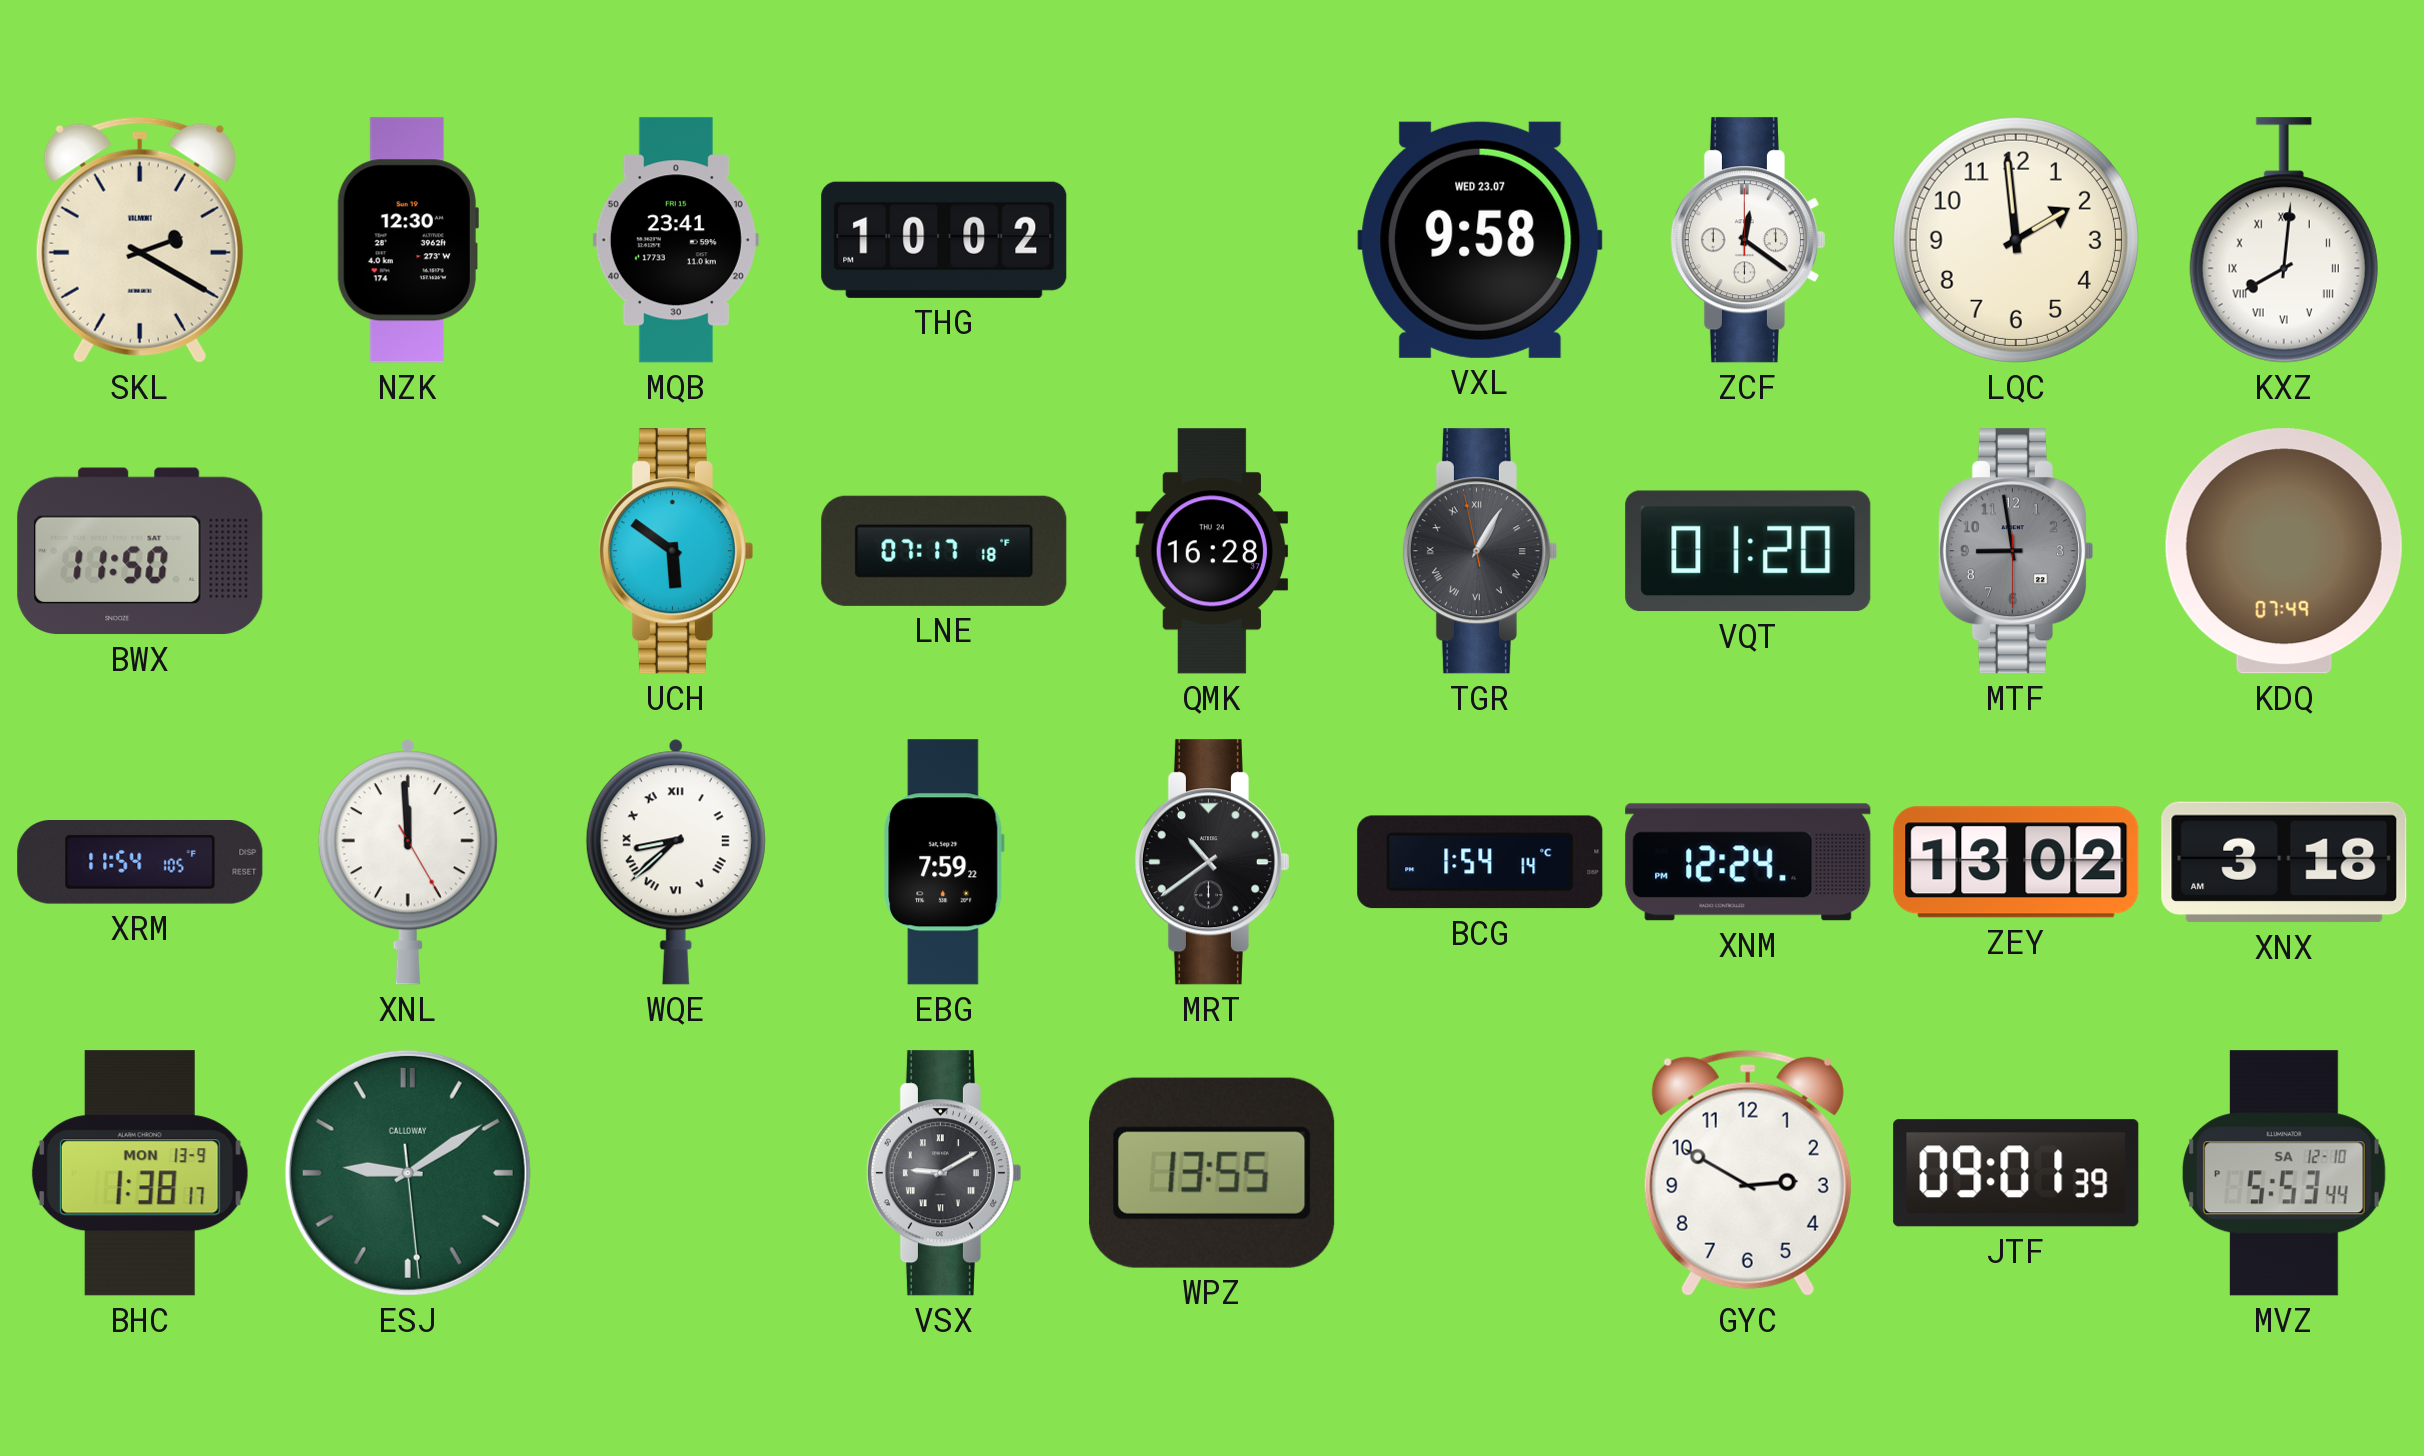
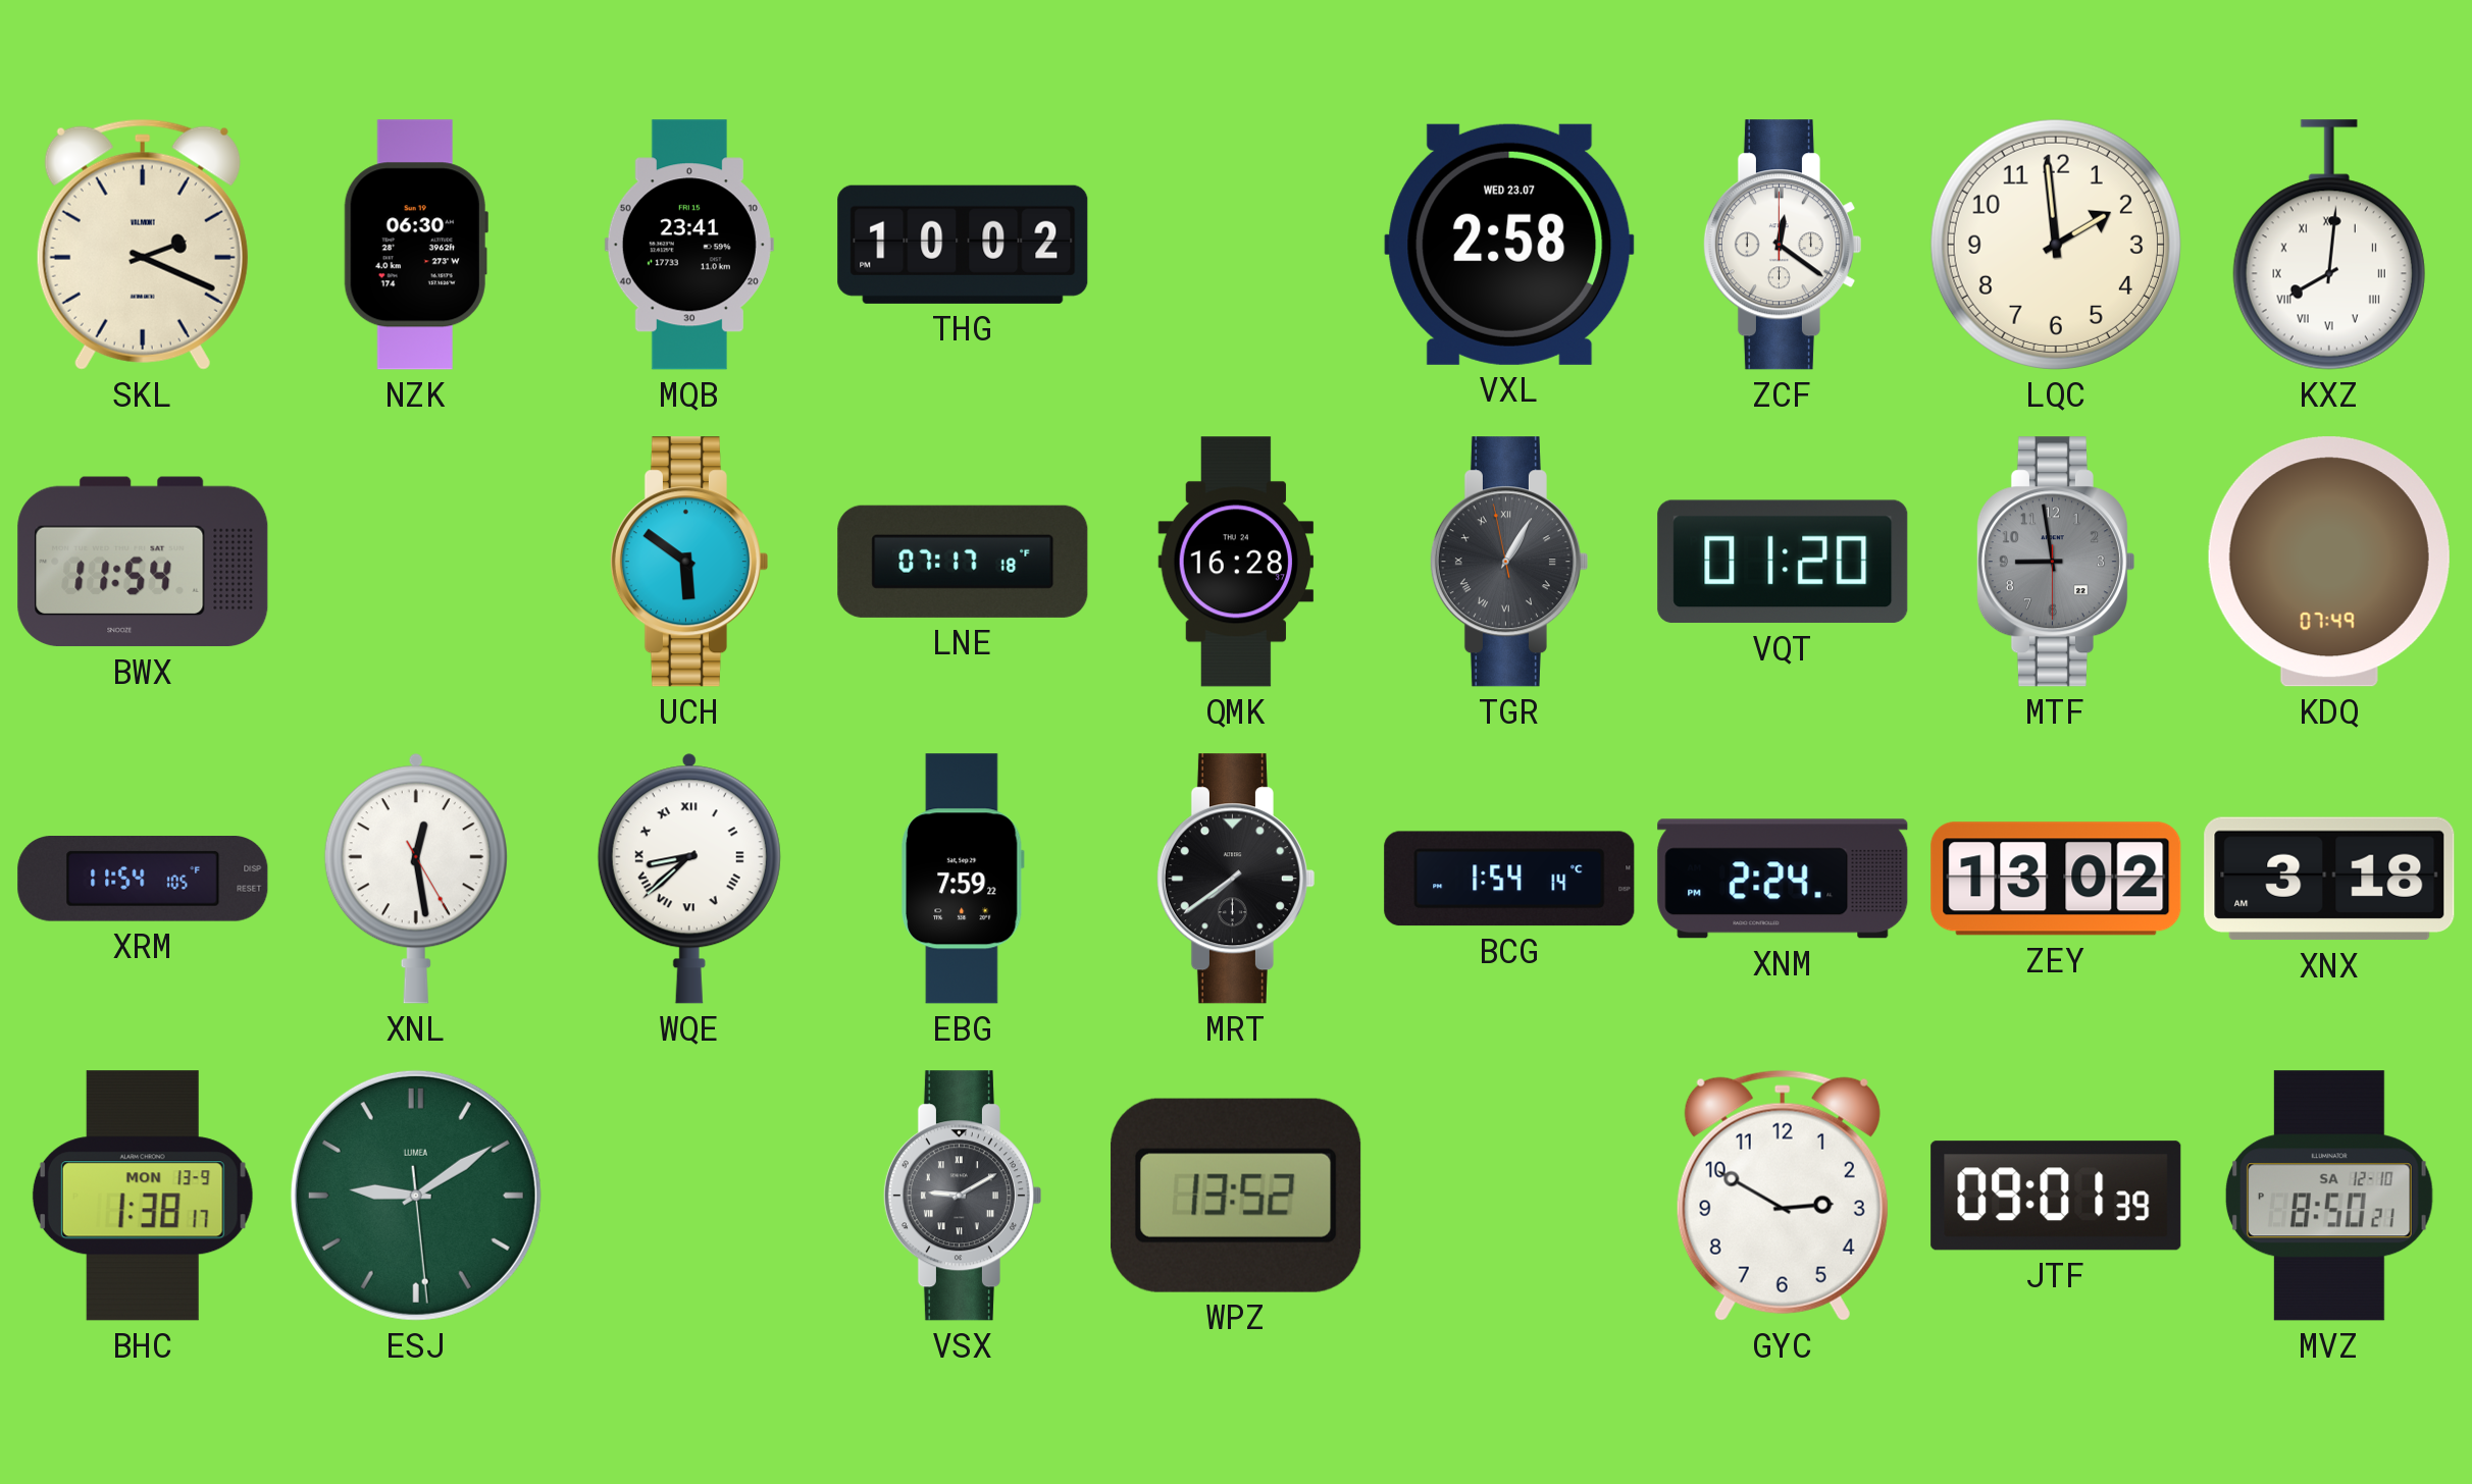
SKL: 2:20 -> 2:19
NZK: 12:30 -> 06:30
VXL: 9:58 -> 2:58
BWX: 11:50 -> 11:54
XNL: 11:59 -> 12:28
MRT: 10:39 -> 7:39
XNM: 12:24 -> 2:24
ESJ brand: CALLOWAY -> LUMEA
WPZ: 13:55 -> 13:52
MVZ: 5:53 -> 8:50
